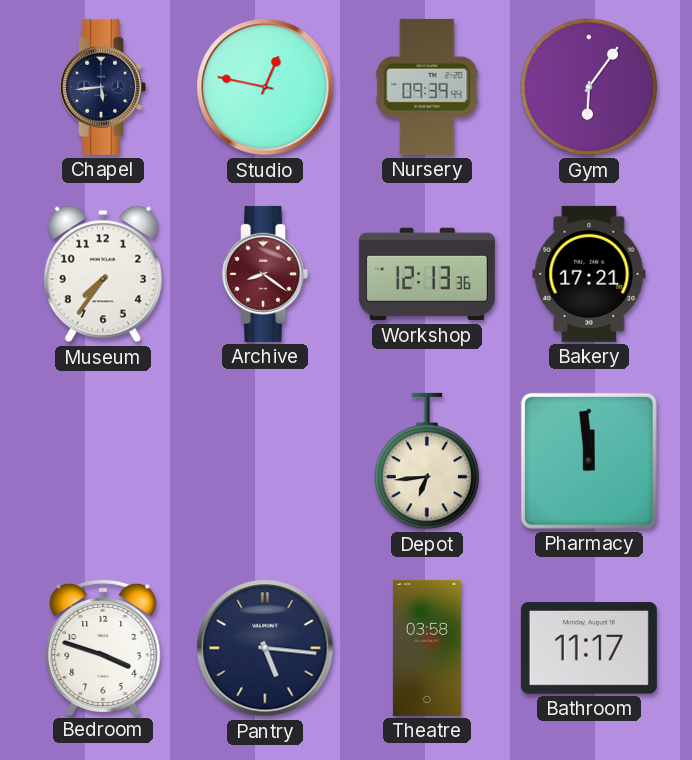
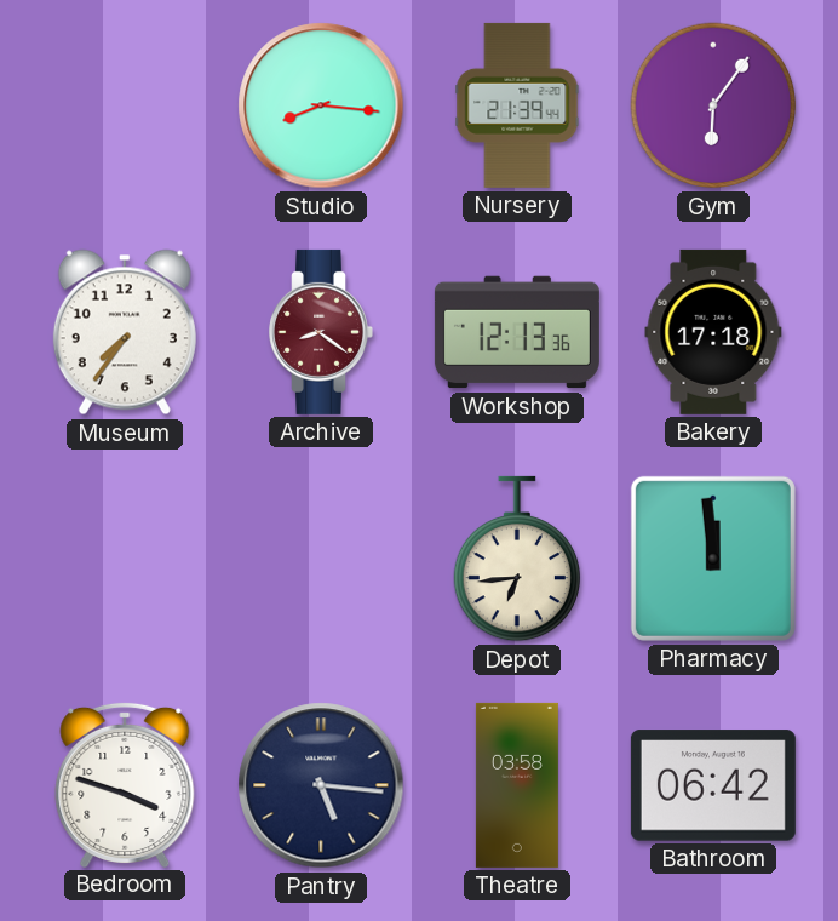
Chapel: 5:44 -> none
Studio: 12:47 -> 8:16
Nursery: 09:39 -> 21:39
Bakery: 17:21 -> 17:18
Bathroom: 11:17 -> 06:42
